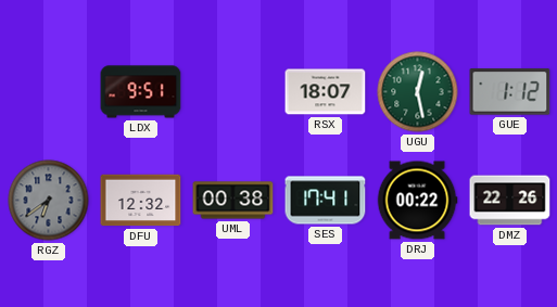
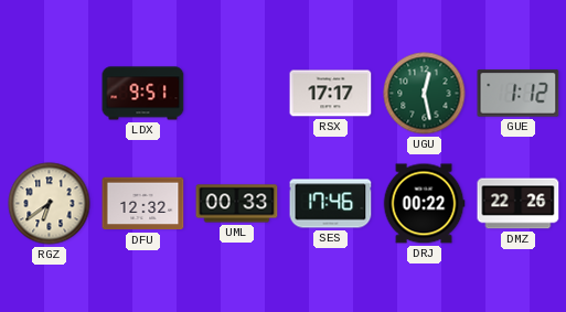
RSX: 18:07 -> 17:17
RGZ dial: grey -> cream
UML: 00:38 -> 00:33
SES: 17:41 -> 17:46
